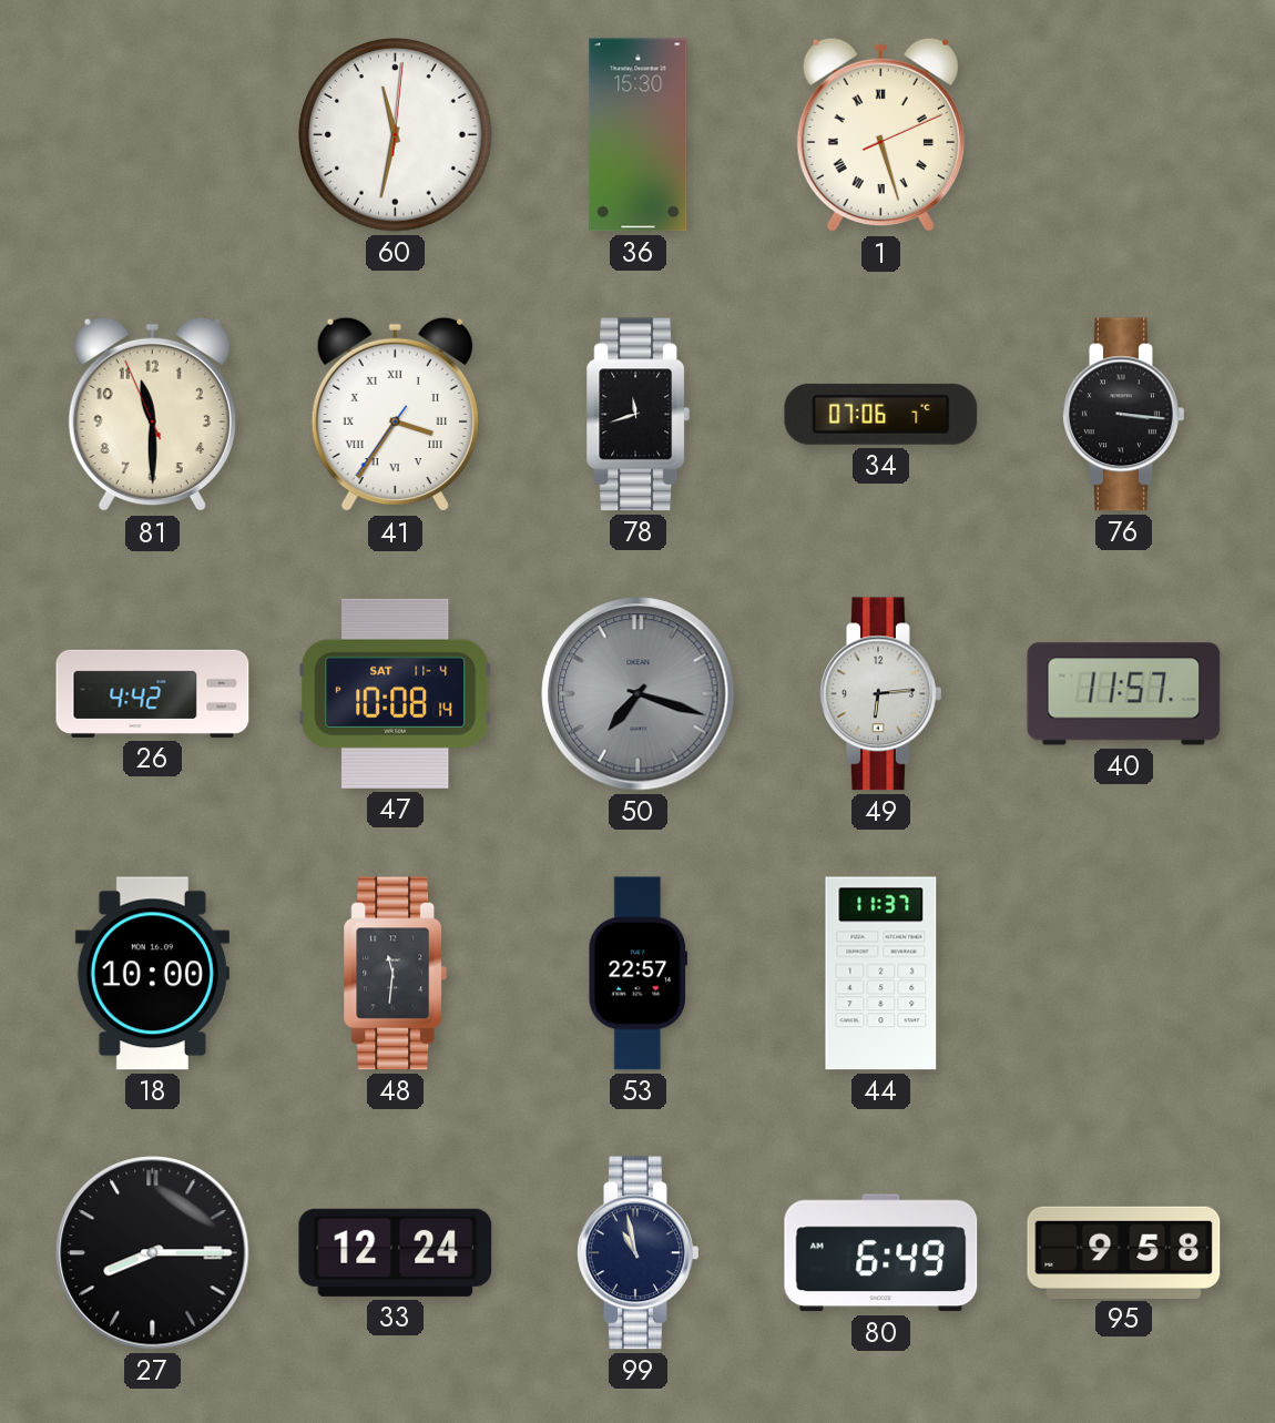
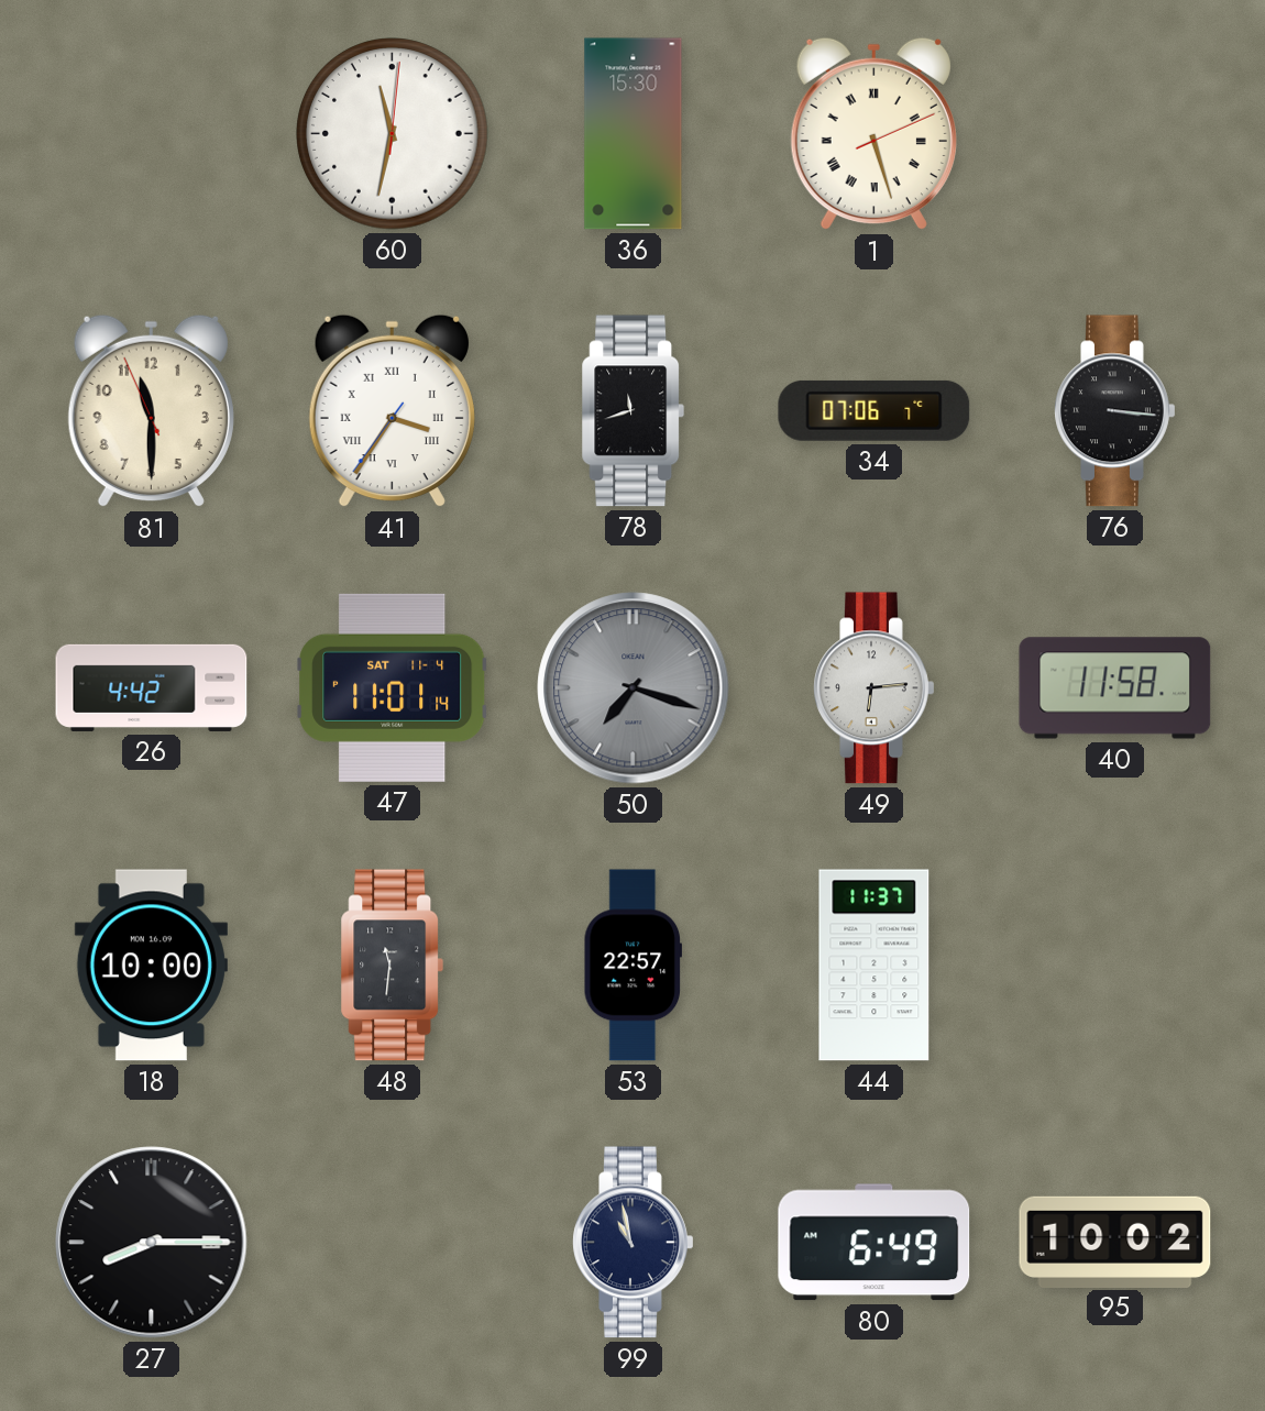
47: 10:08 -> 11:01
40: 11:57 -> 11:58
33: 12:24 -> none
95: 9:58 -> 10:02
